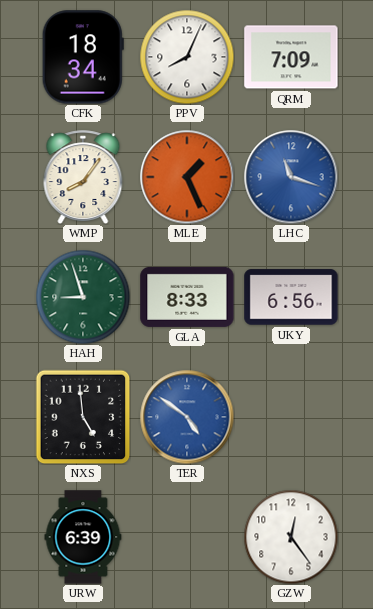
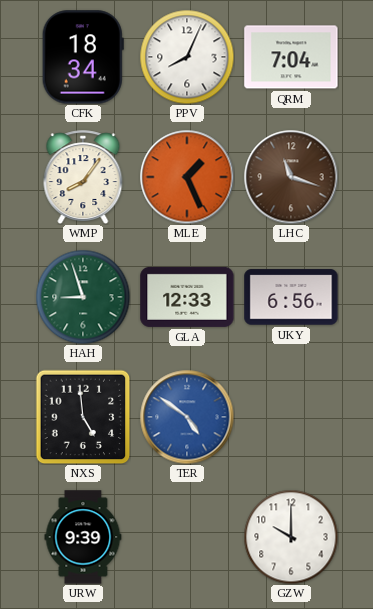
QRM: 7:09 -> 7:04
LHC dial: blue -> brown
GLA: 8:33 -> 12:33
URW: 6:39 -> 9:39
GZW: 12:24 -> 10:00
